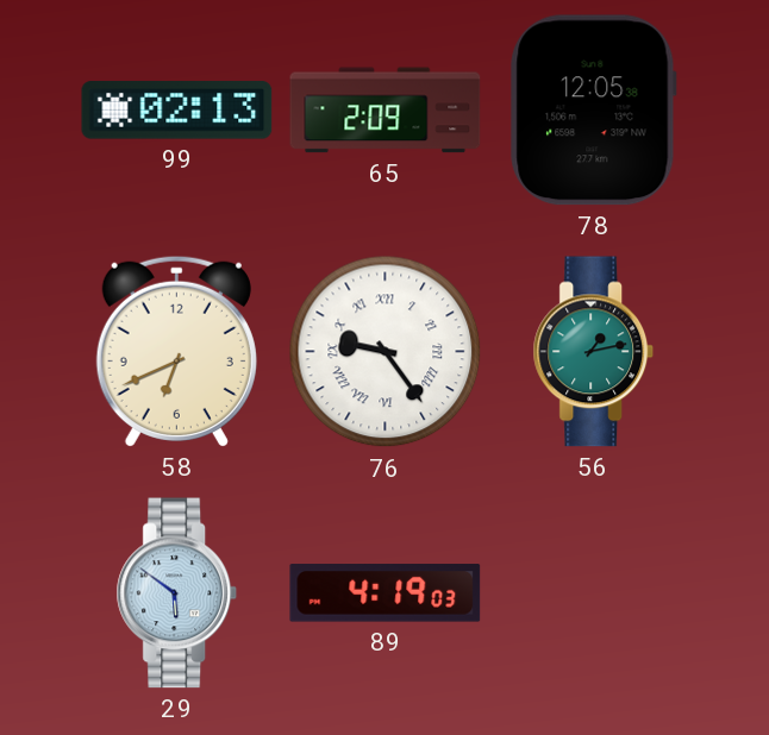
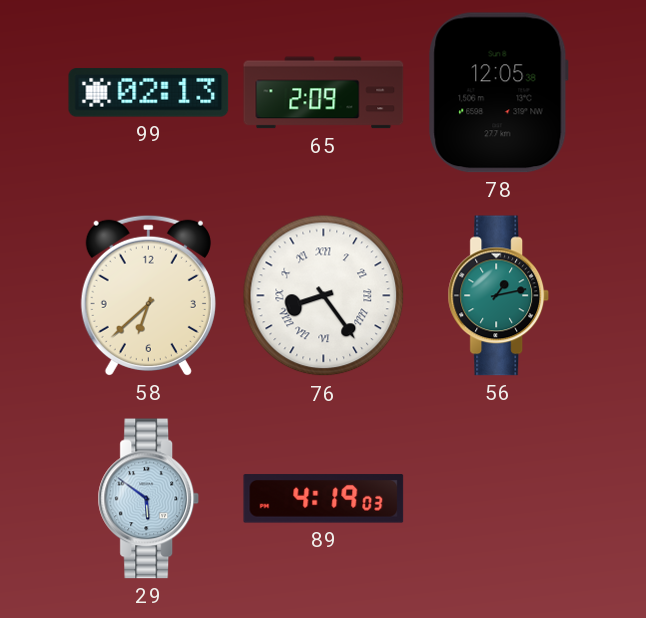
58: 6:41 -> 6:38
76: 9:24 -> 8:24
